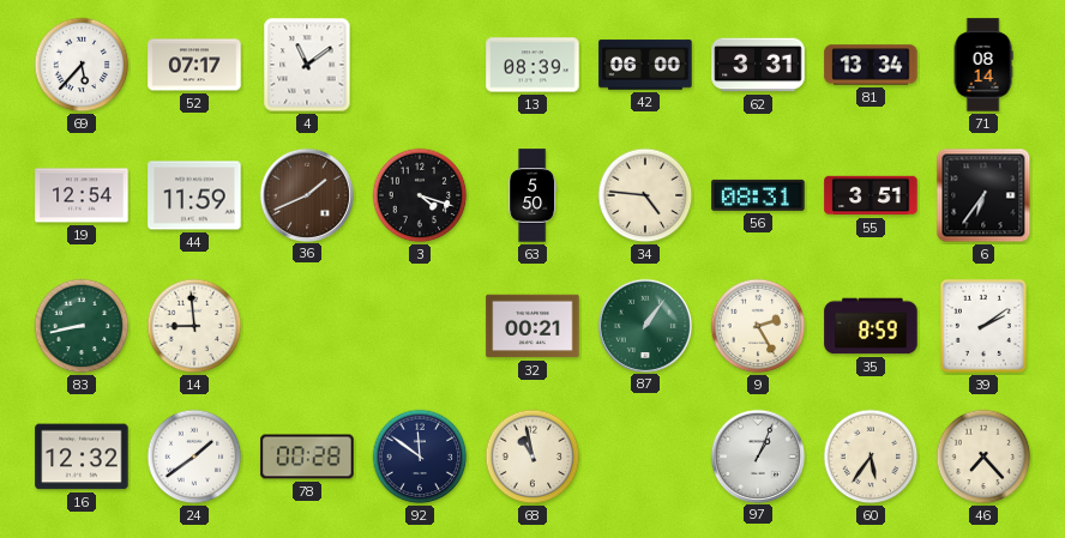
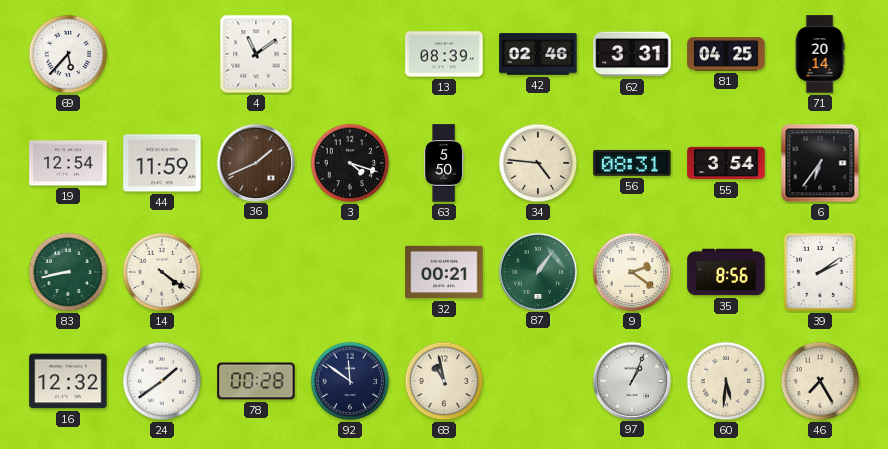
52: 07:17 -> none
42: 06:00 -> 02:46
81: 13:34 -> 04:25
71: 08:14 -> 20:14
55: 3:51 -> 3:54
14: 8:59 -> 4:21
9: 2:25 -> 2:21
35: 8:59 -> 8:56
60: 5:36 -> 5:31
46: 7:23 -> 7:25
